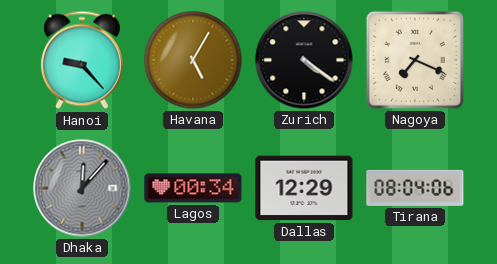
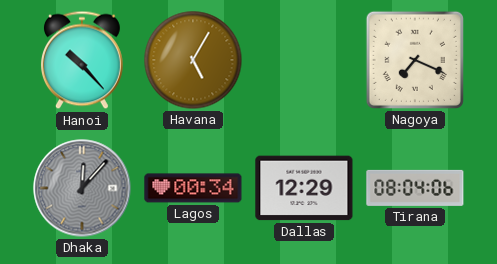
Hanoi: 9:23 -> 10:23
Zurich: 4:21 -> none
